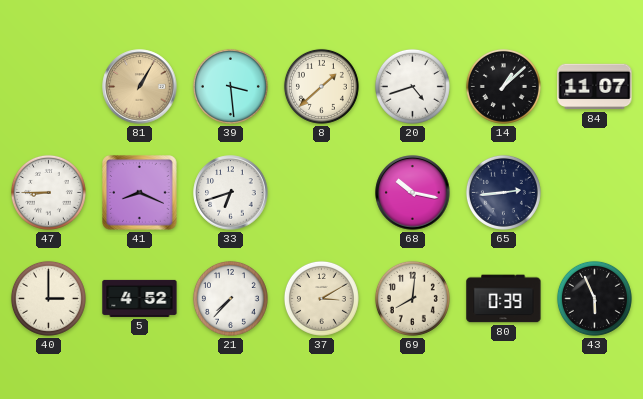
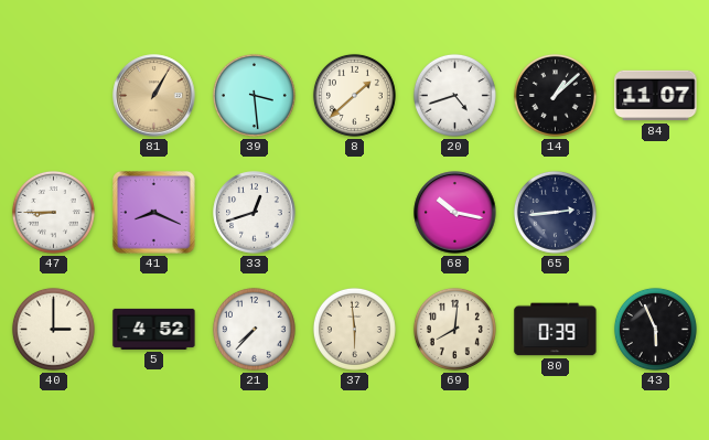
33: 6:42 -> 12:42
37: 3:10 -> 5:59
